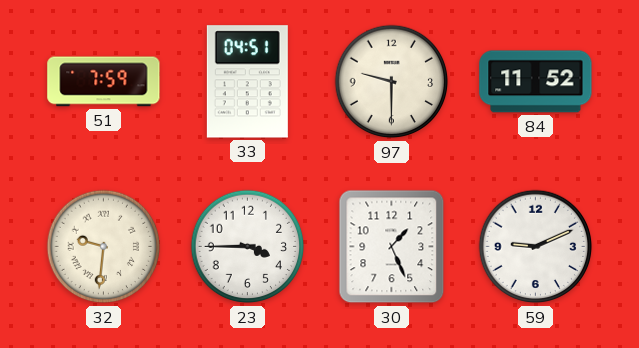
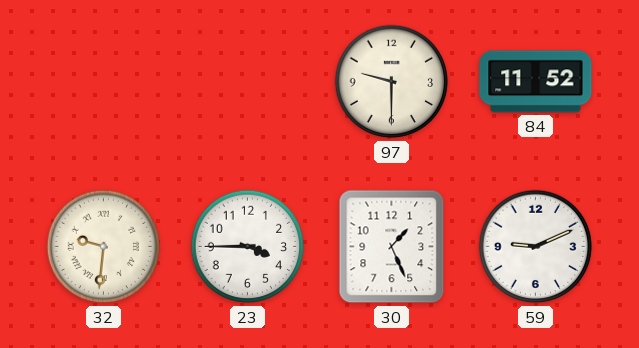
51: 7:59 -> none
33: 04:51 -> none
